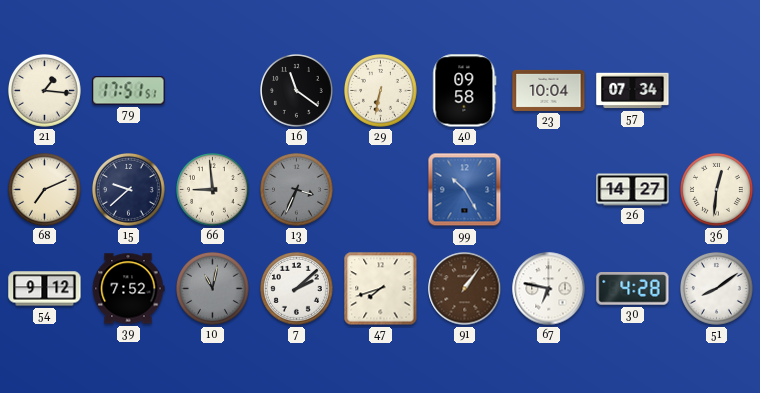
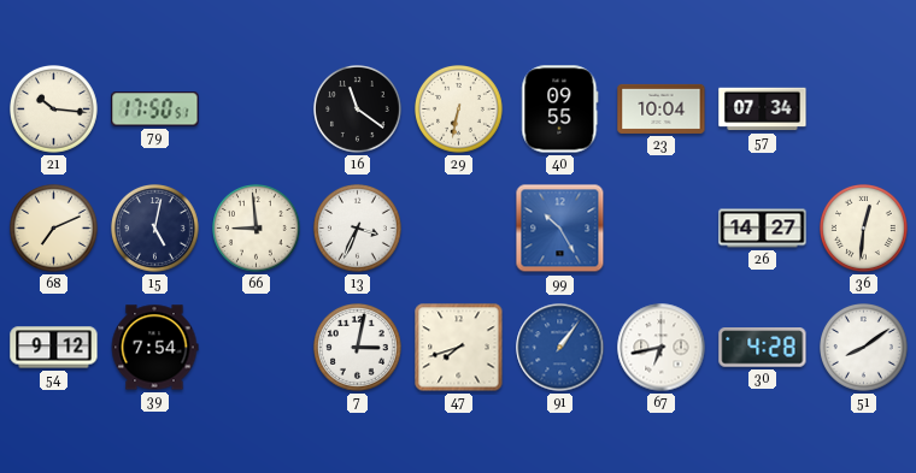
21: 1:16 -> 10:16
79: 17:51 -> 17:50
40: 09:58 -> 09:55
15: 9:38 -> 5:02
13 dial: grey -> white
39: 7:52 -> 7:54
10: 11:02 -> none
7: 2:08 -> 3:02
91 dial: brown -> blue
67: 6:47 -> 6:43
